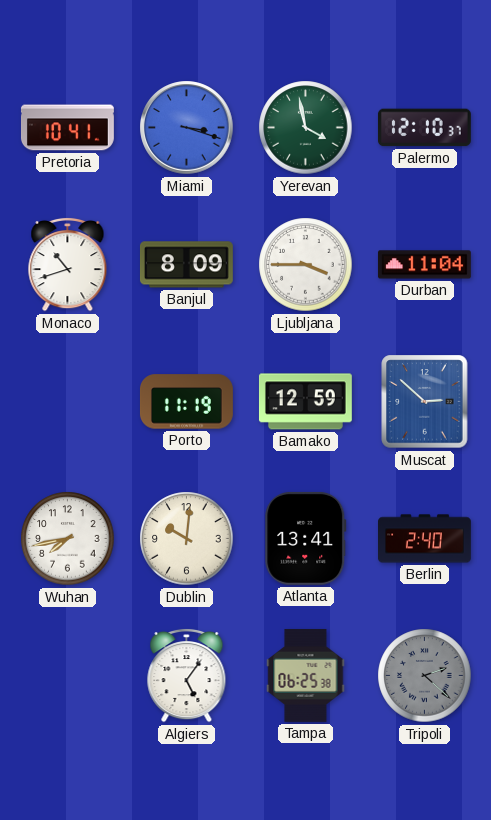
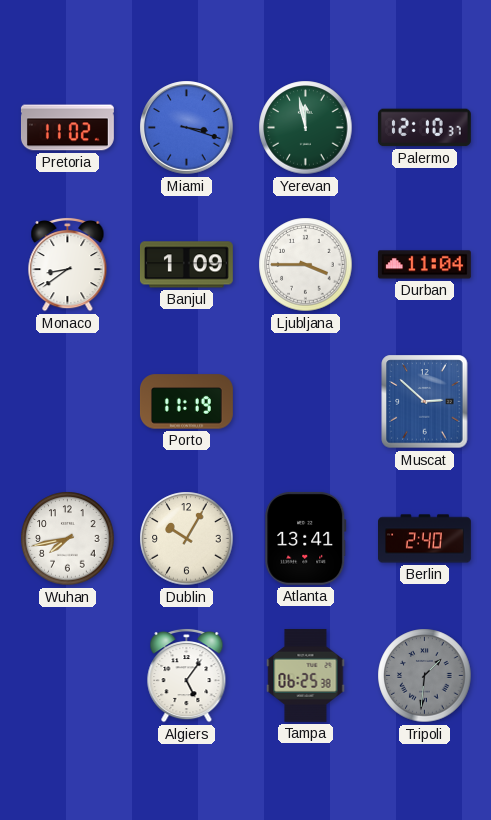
Pretoria: 10:41 -> 11:02
Yerevan: 3:58 -> 11:58
Monaco: 10:42 -> 8:39
Banjul: 8:09 -> 1:09
Bamako: 12:59 -> none
Dublin: 10:01 -> 10:05
Tripoli: 2:22 -> 1:31
